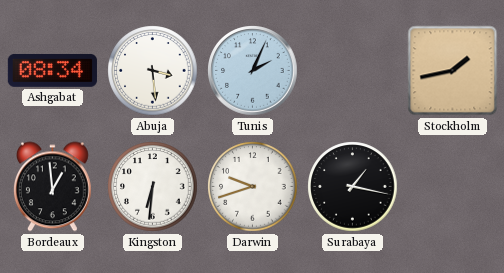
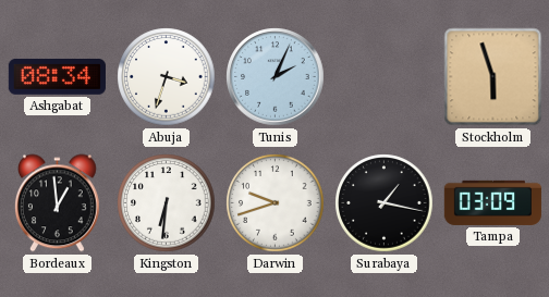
Abuja: 3:29 -> 3:33
Stockholm: 1:43 -> 5:57
Tampa: none -> 03:09
